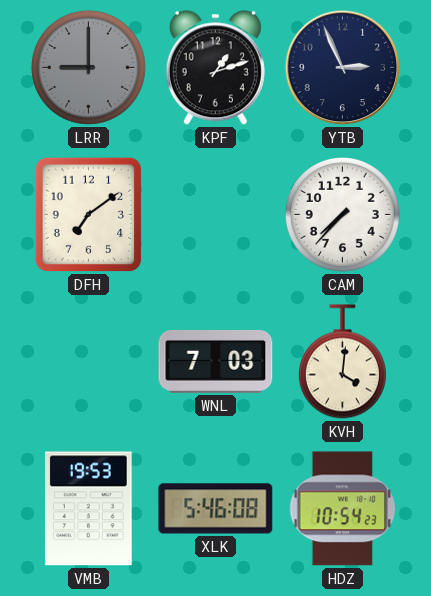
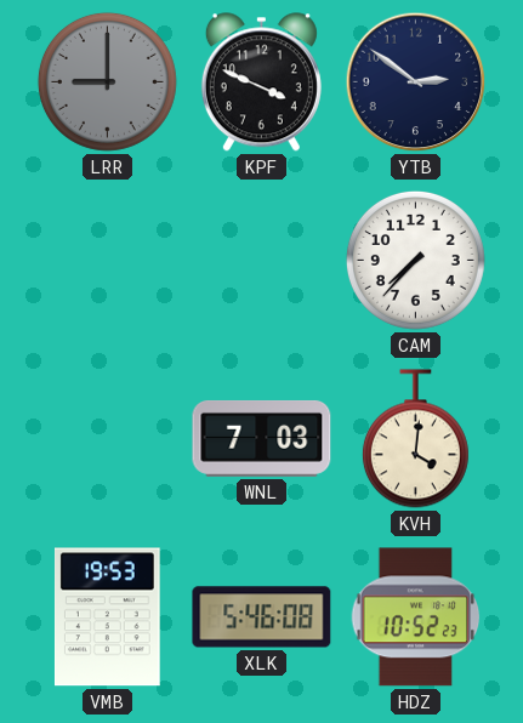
KPF: 1:12 -> 3:49
YTB: 2:56 -> 2:51
DFH: 7:09 -> none
HDZ: 10:54 -> 10:52
